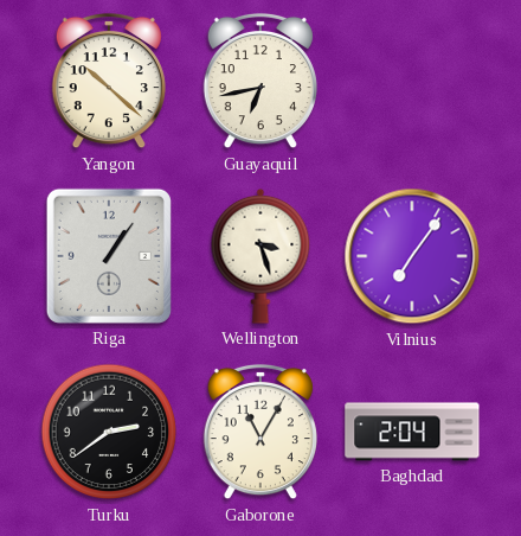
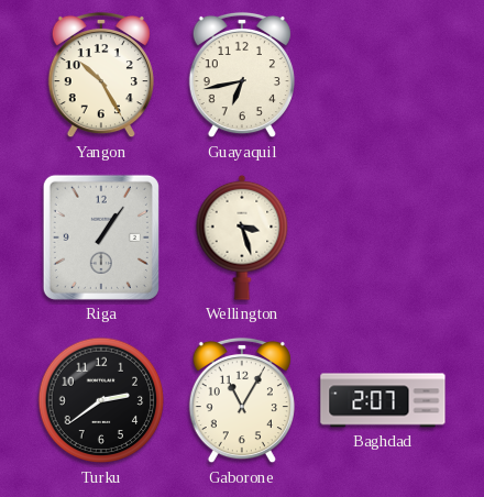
Yangon: 10:22 -> 10:25
Vilnius: 7:06 -> none
Baghdad: 2:04 -> 2:07
